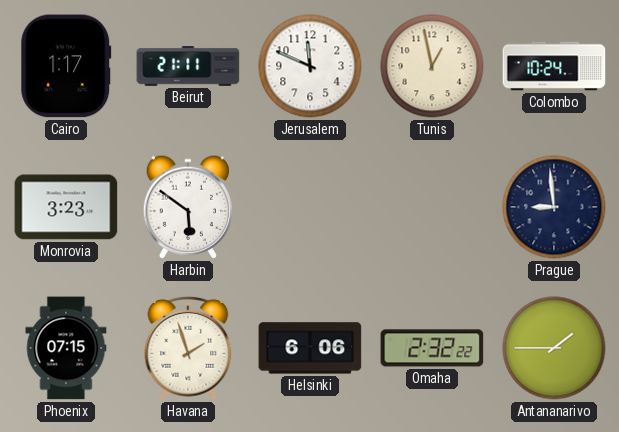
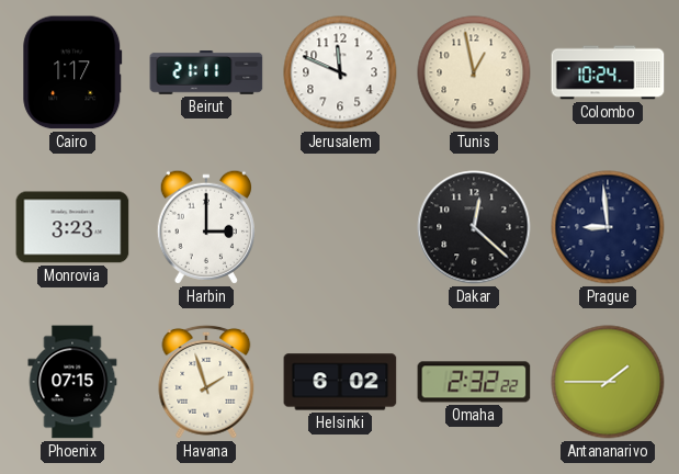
Harbin: 5:51 -> 3:00
Dakar: none -> 12:22
Helsinki: 6:06 -> 6:02
